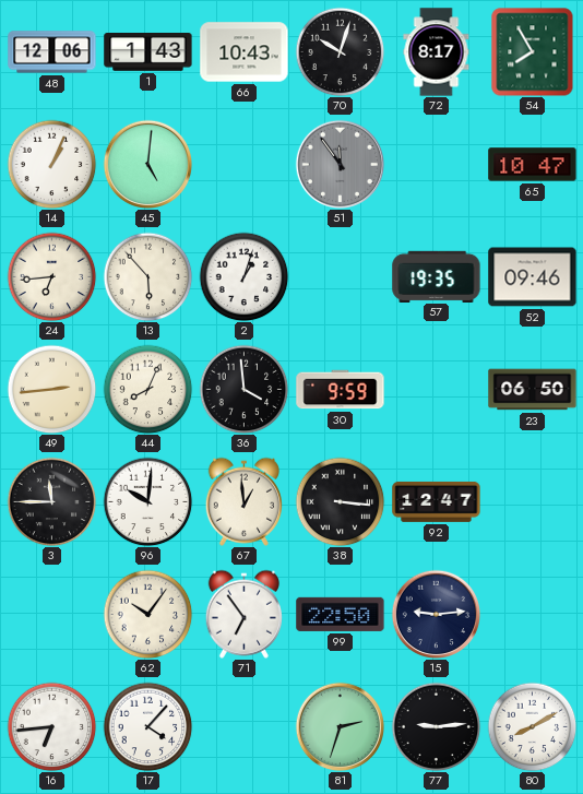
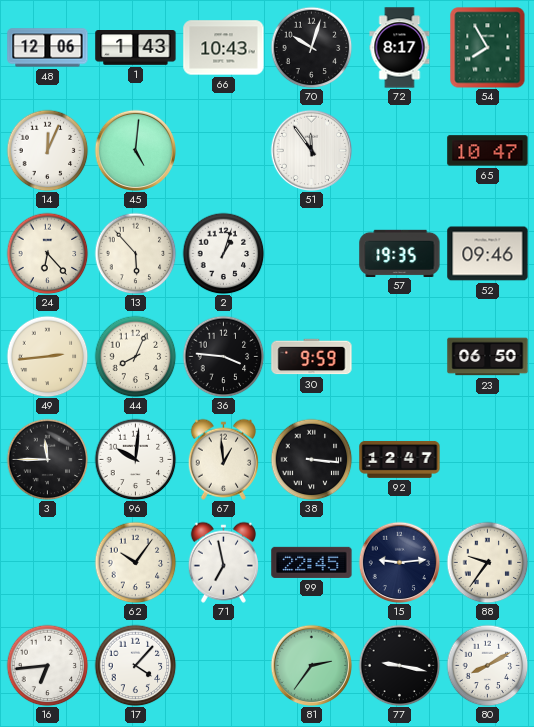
14: 1:04 -> 12:04
51 dial: grey -> white
24: 6:44 -> 6:23
36: 3:59 -> 3:46
71: 6:54 -> 6:58
99: 22:50 -> 22:45
88: none -> 9:36
81: 2:33 -> 2:36
77: 9:14 -> 9:17
